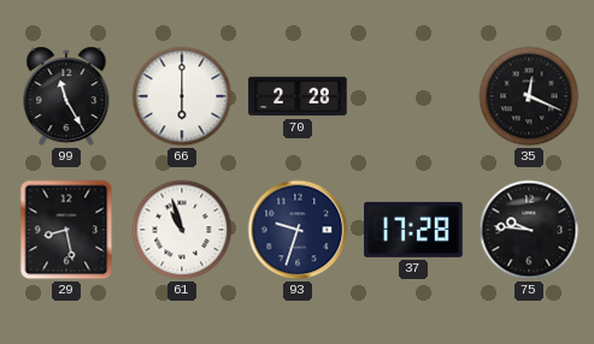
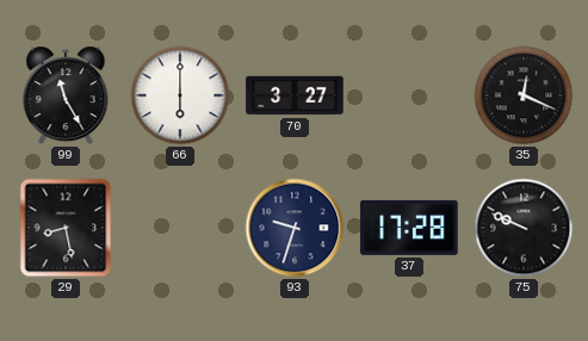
70: 2:28 -> 3:27
61: 10:57 -> none
75: 9:46 -> 9:49
